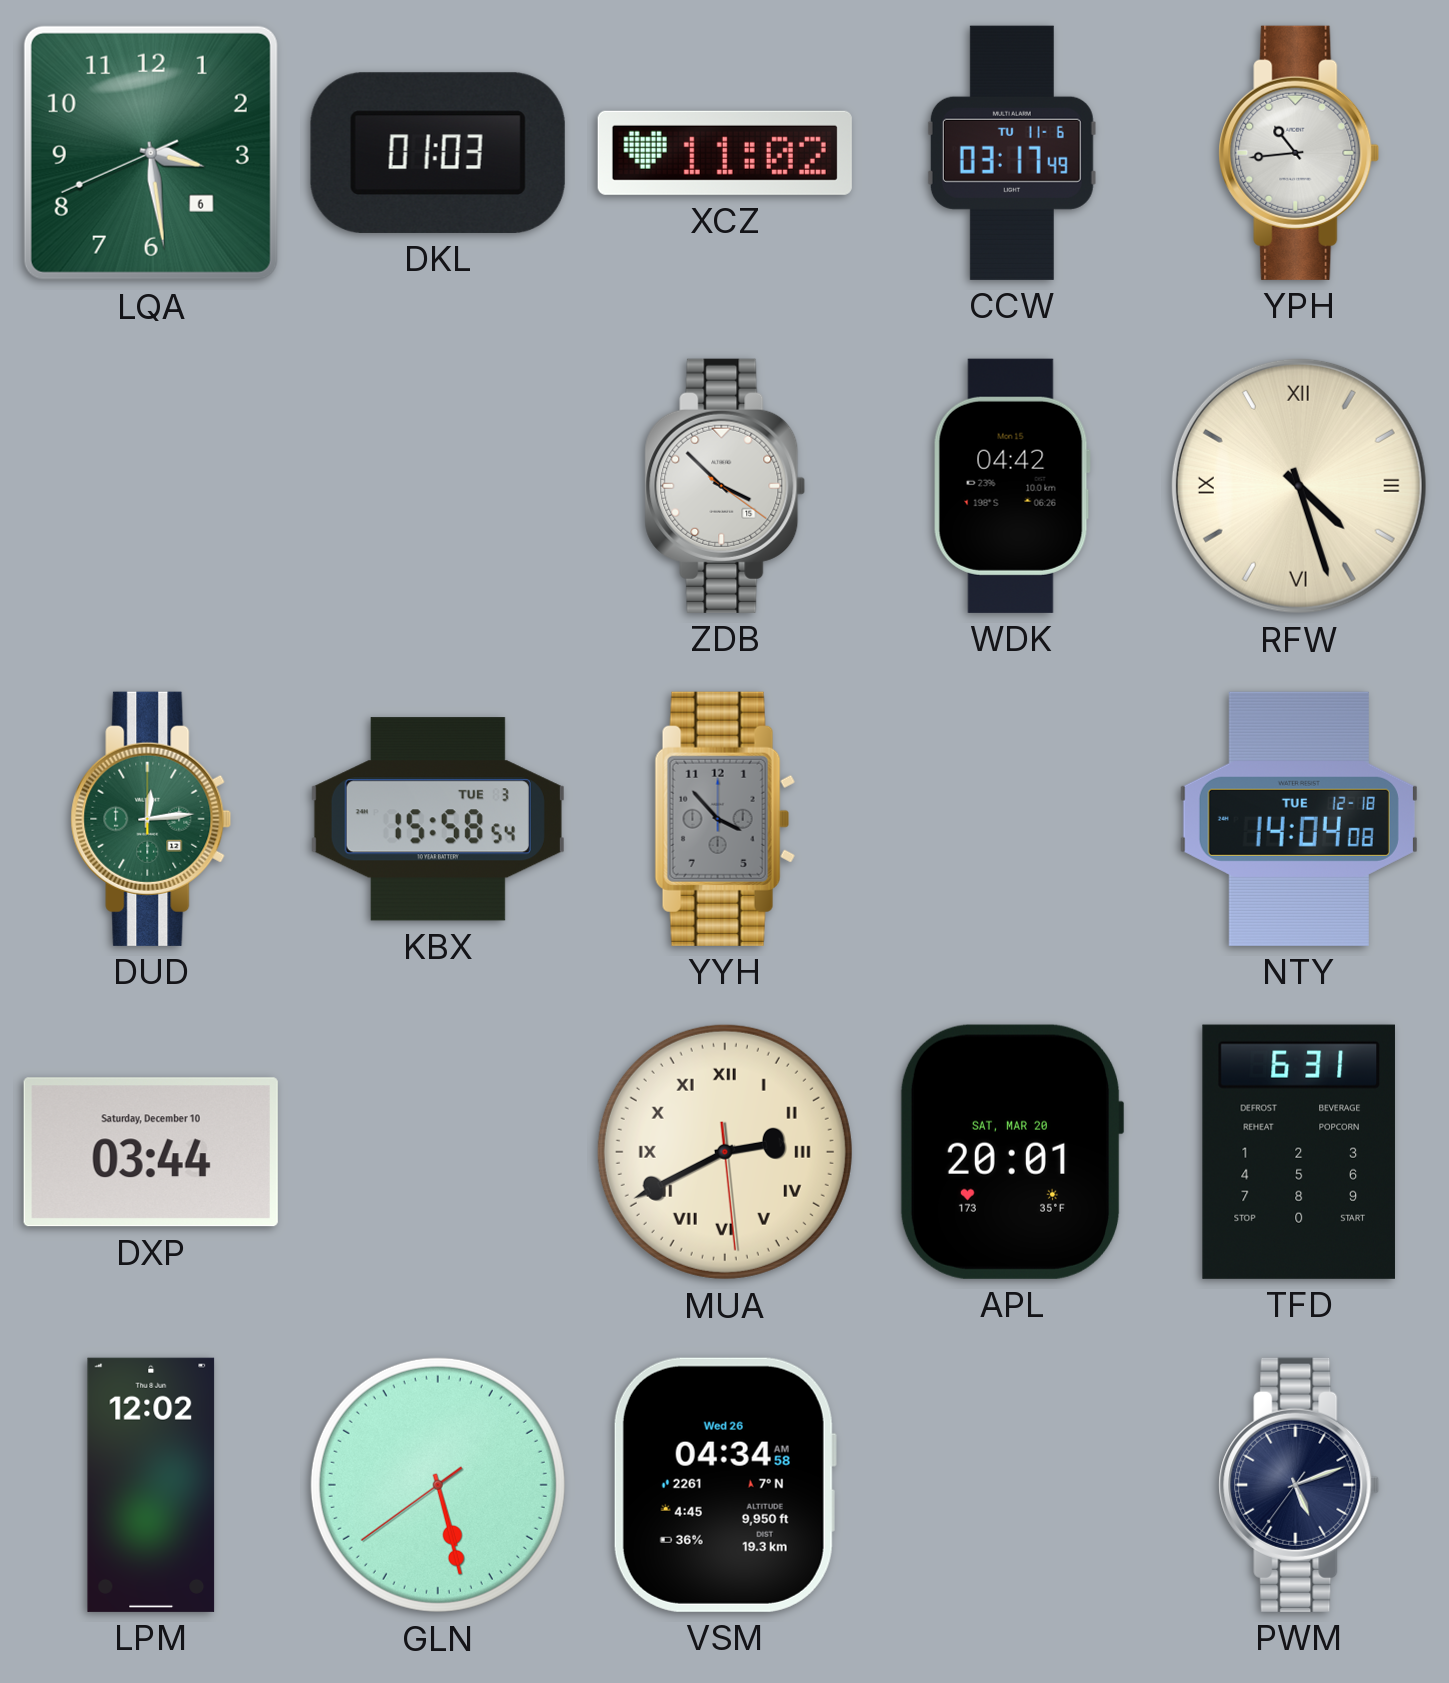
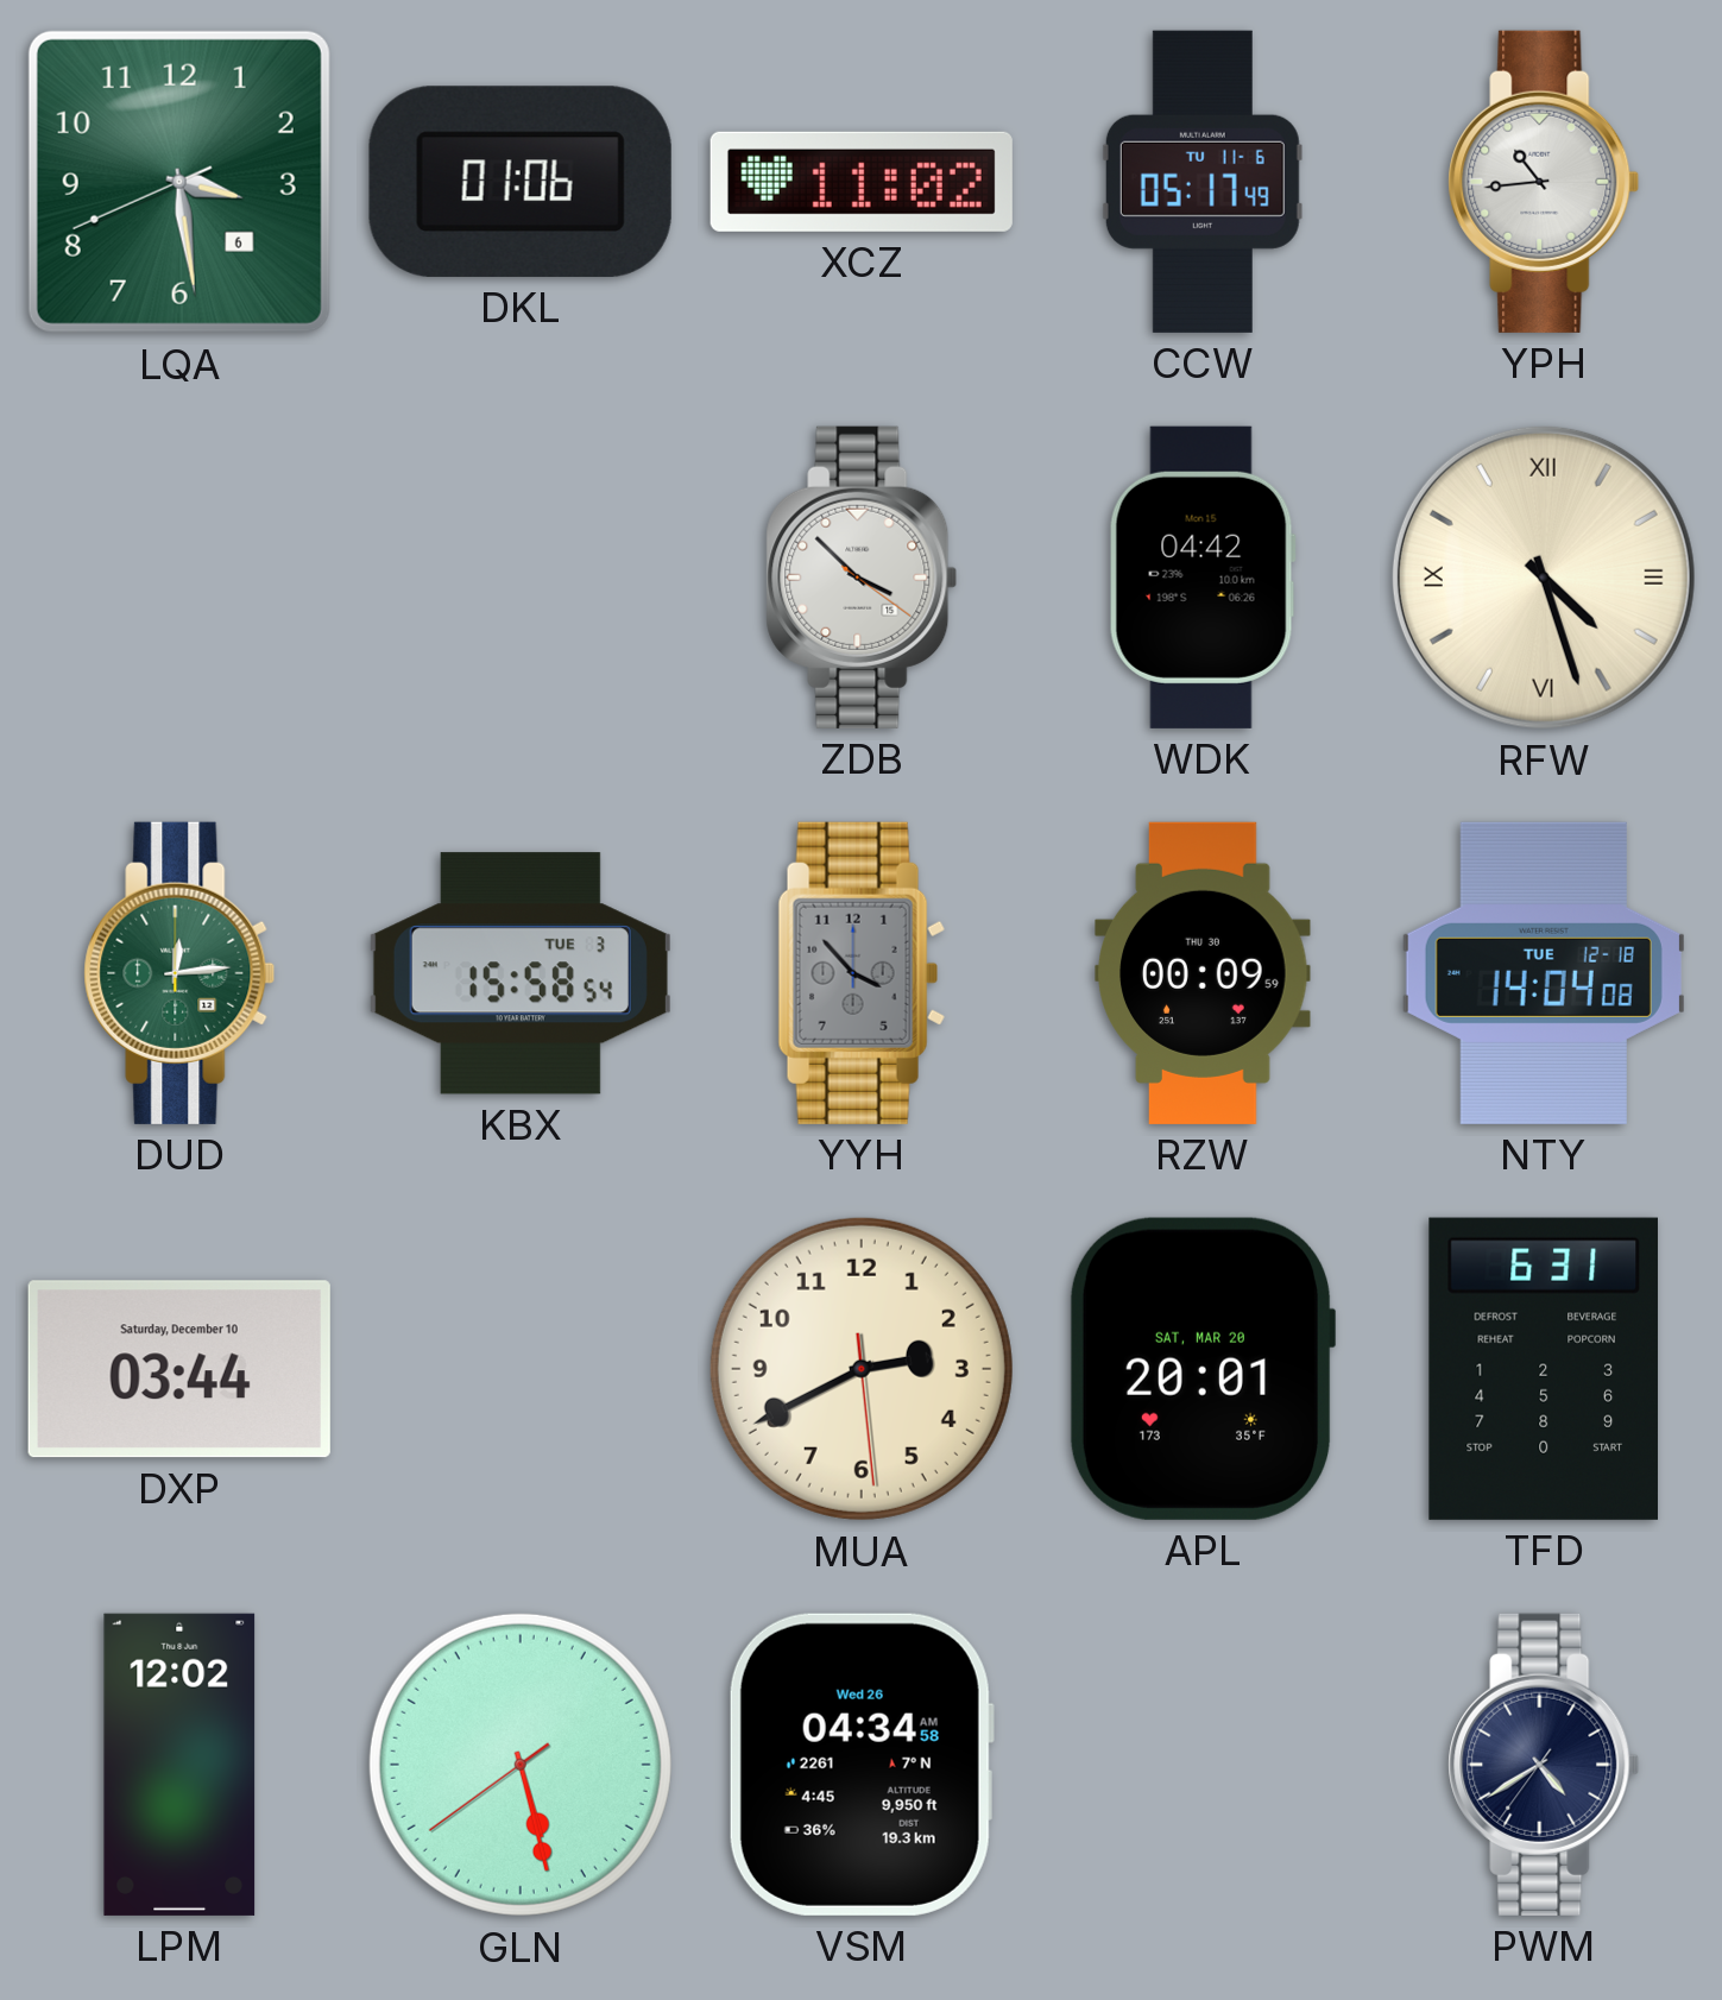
DKL: 01:03 -> 01:06
CCW: 03:17 -> 05:17
RZW: none -> 00:09
MUA numerals: Roman -> Arabic
PWM: 5:11 -> 4:39
